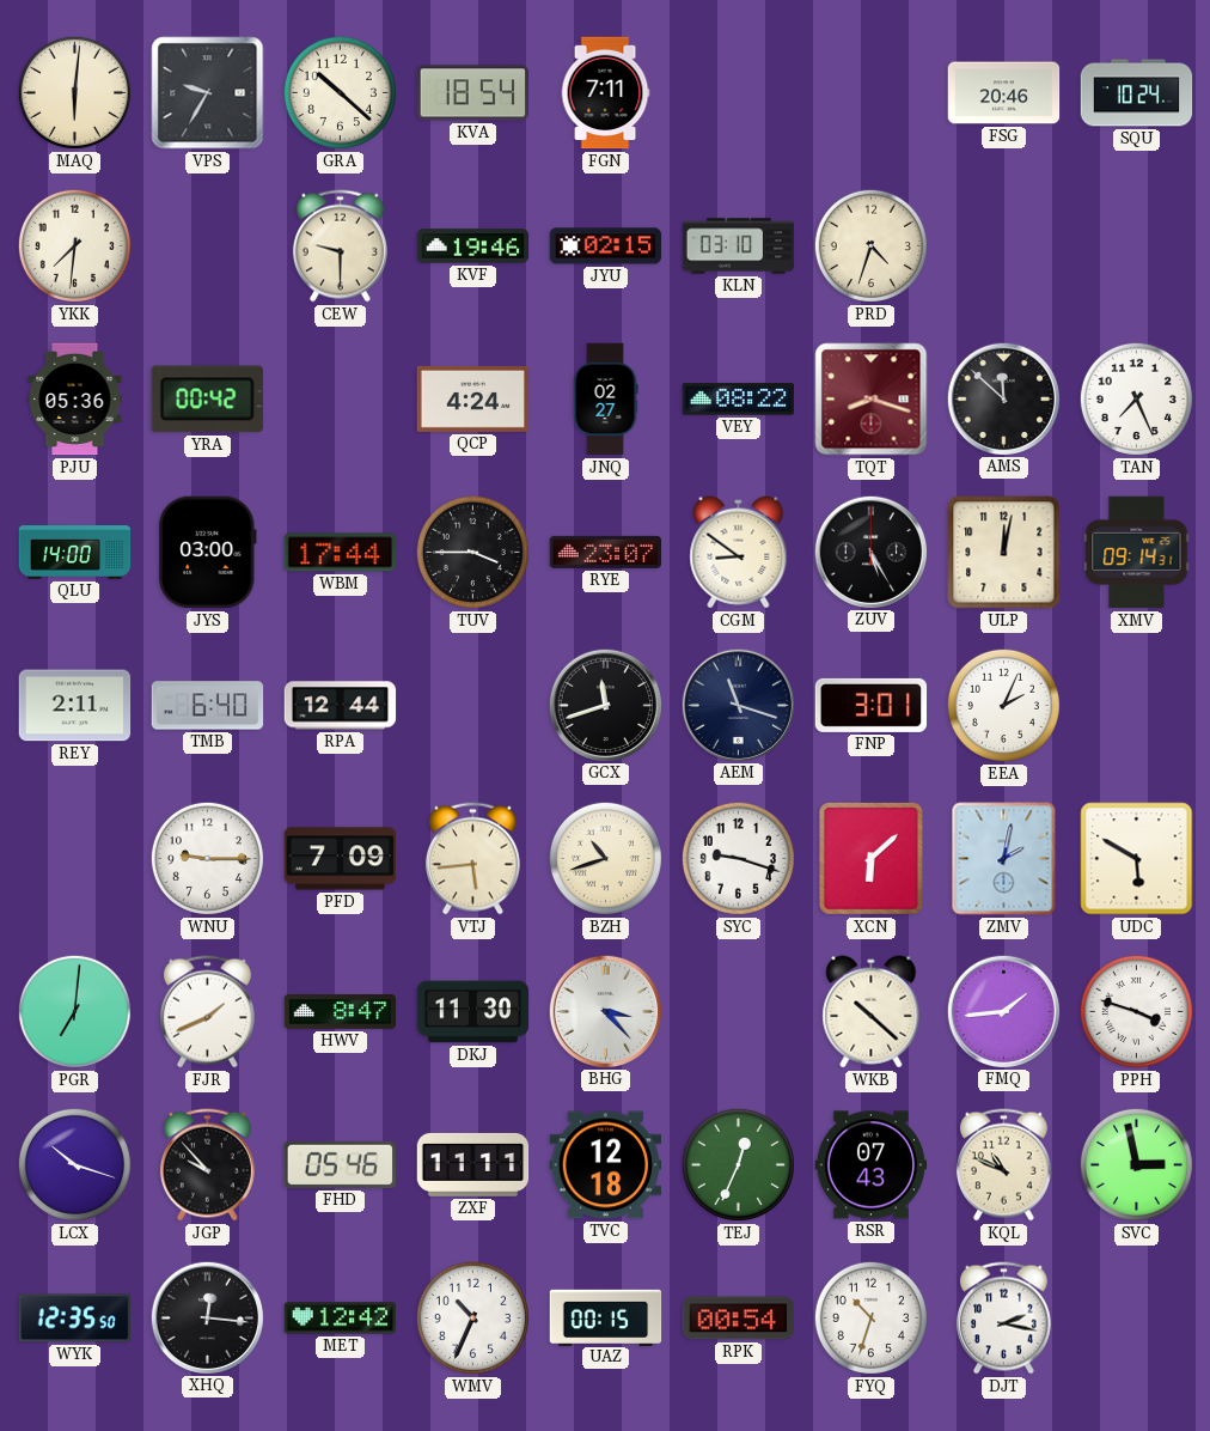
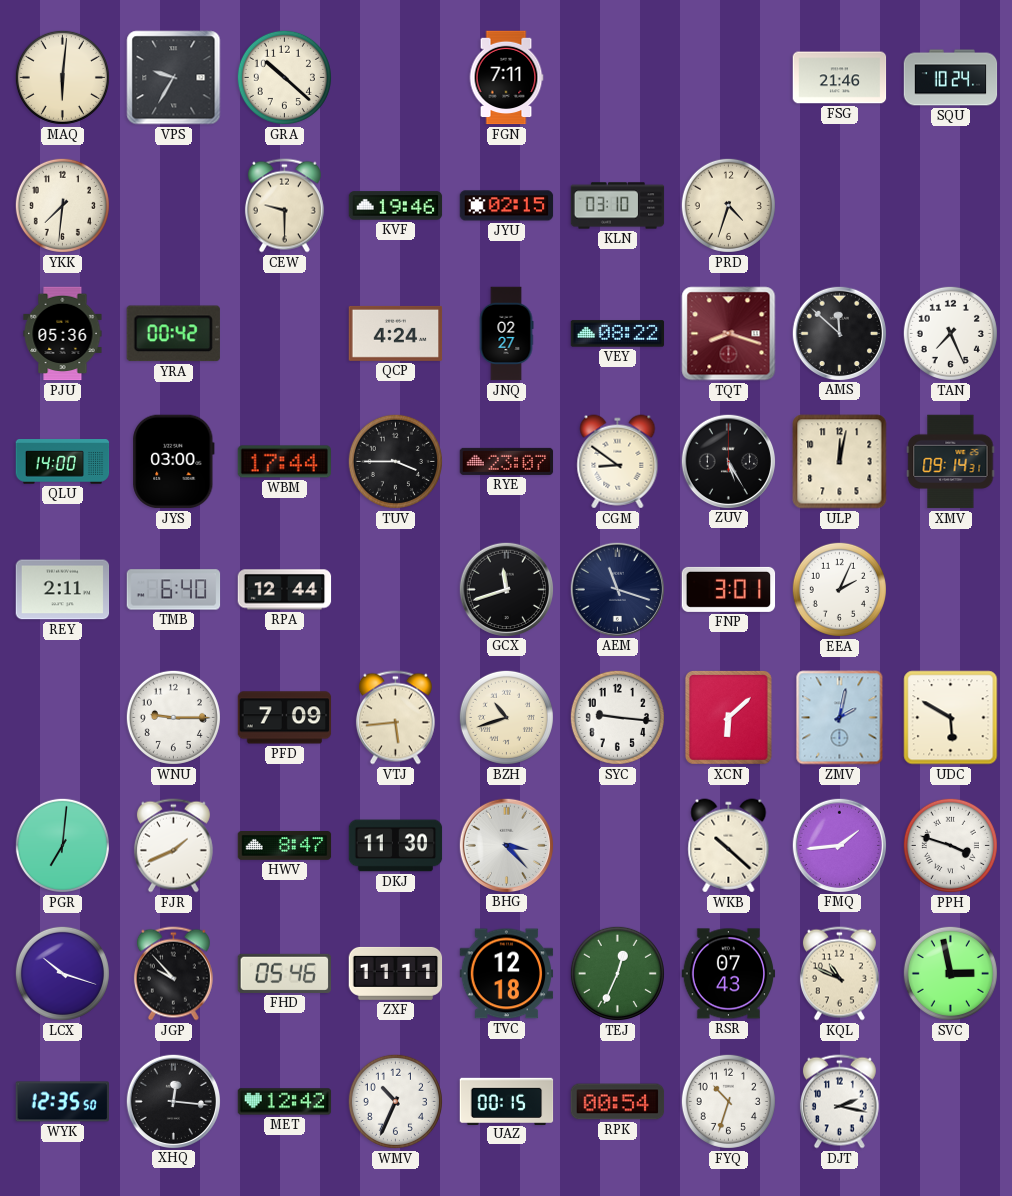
KVA: 18:54 -> none
FSG: 20:46 -> 21:46
SYC: 9:18 -> 9:16
